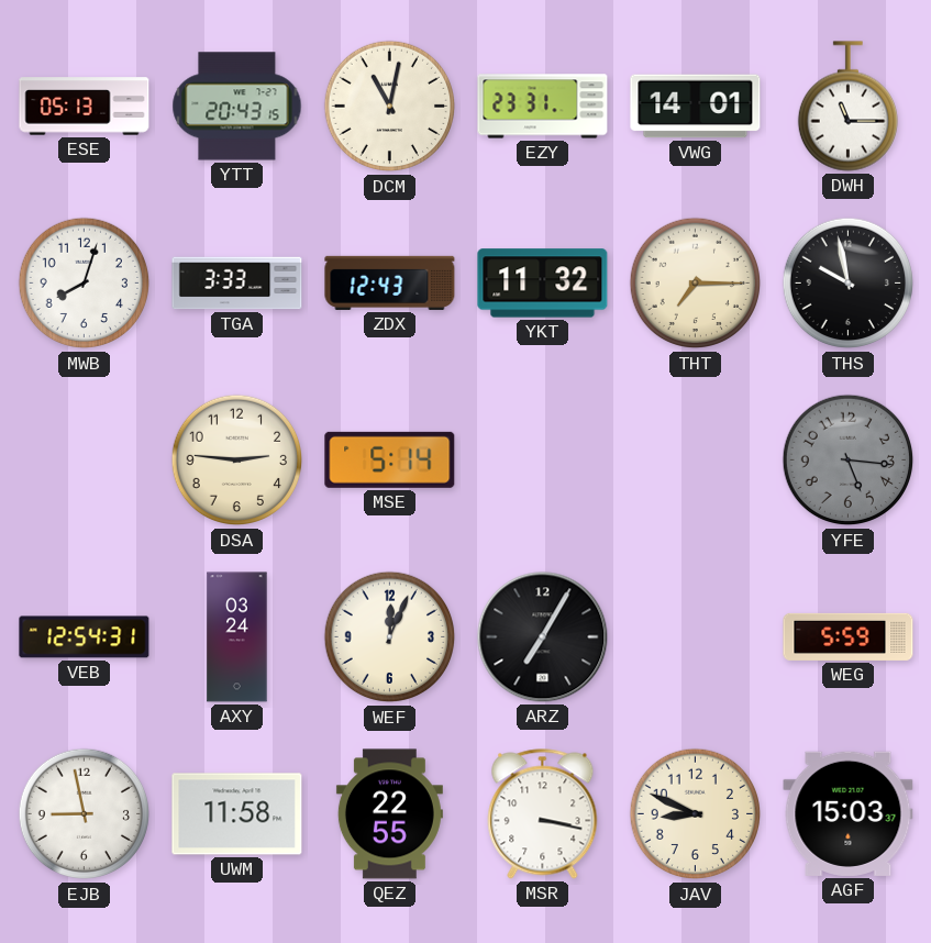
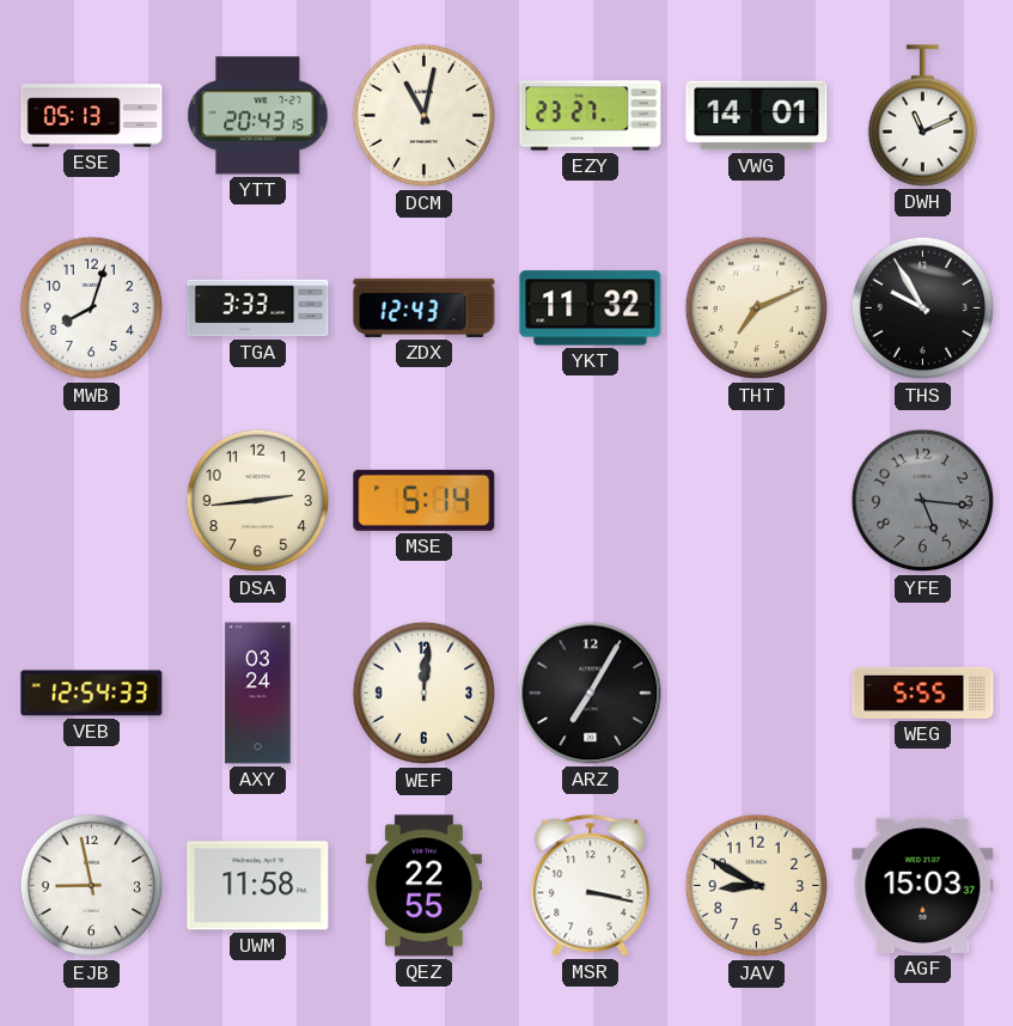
EZY: 23:31 -> 23:27
DWH: 11:15 -> 11:11
THT: 7:15 -> 7:11
THS: 9:58 -> 9:55
DSA: 2:46 -> 2:44
VEB: 12:54:31 -> 12:54:33
WEF: 12:04 -> 12:01
WEG: 5:59 -> 5:55
JAV: 8:49 -> 8:50
